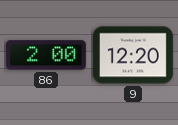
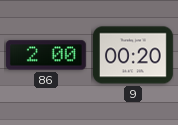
9: 12:20 -> 00:20
